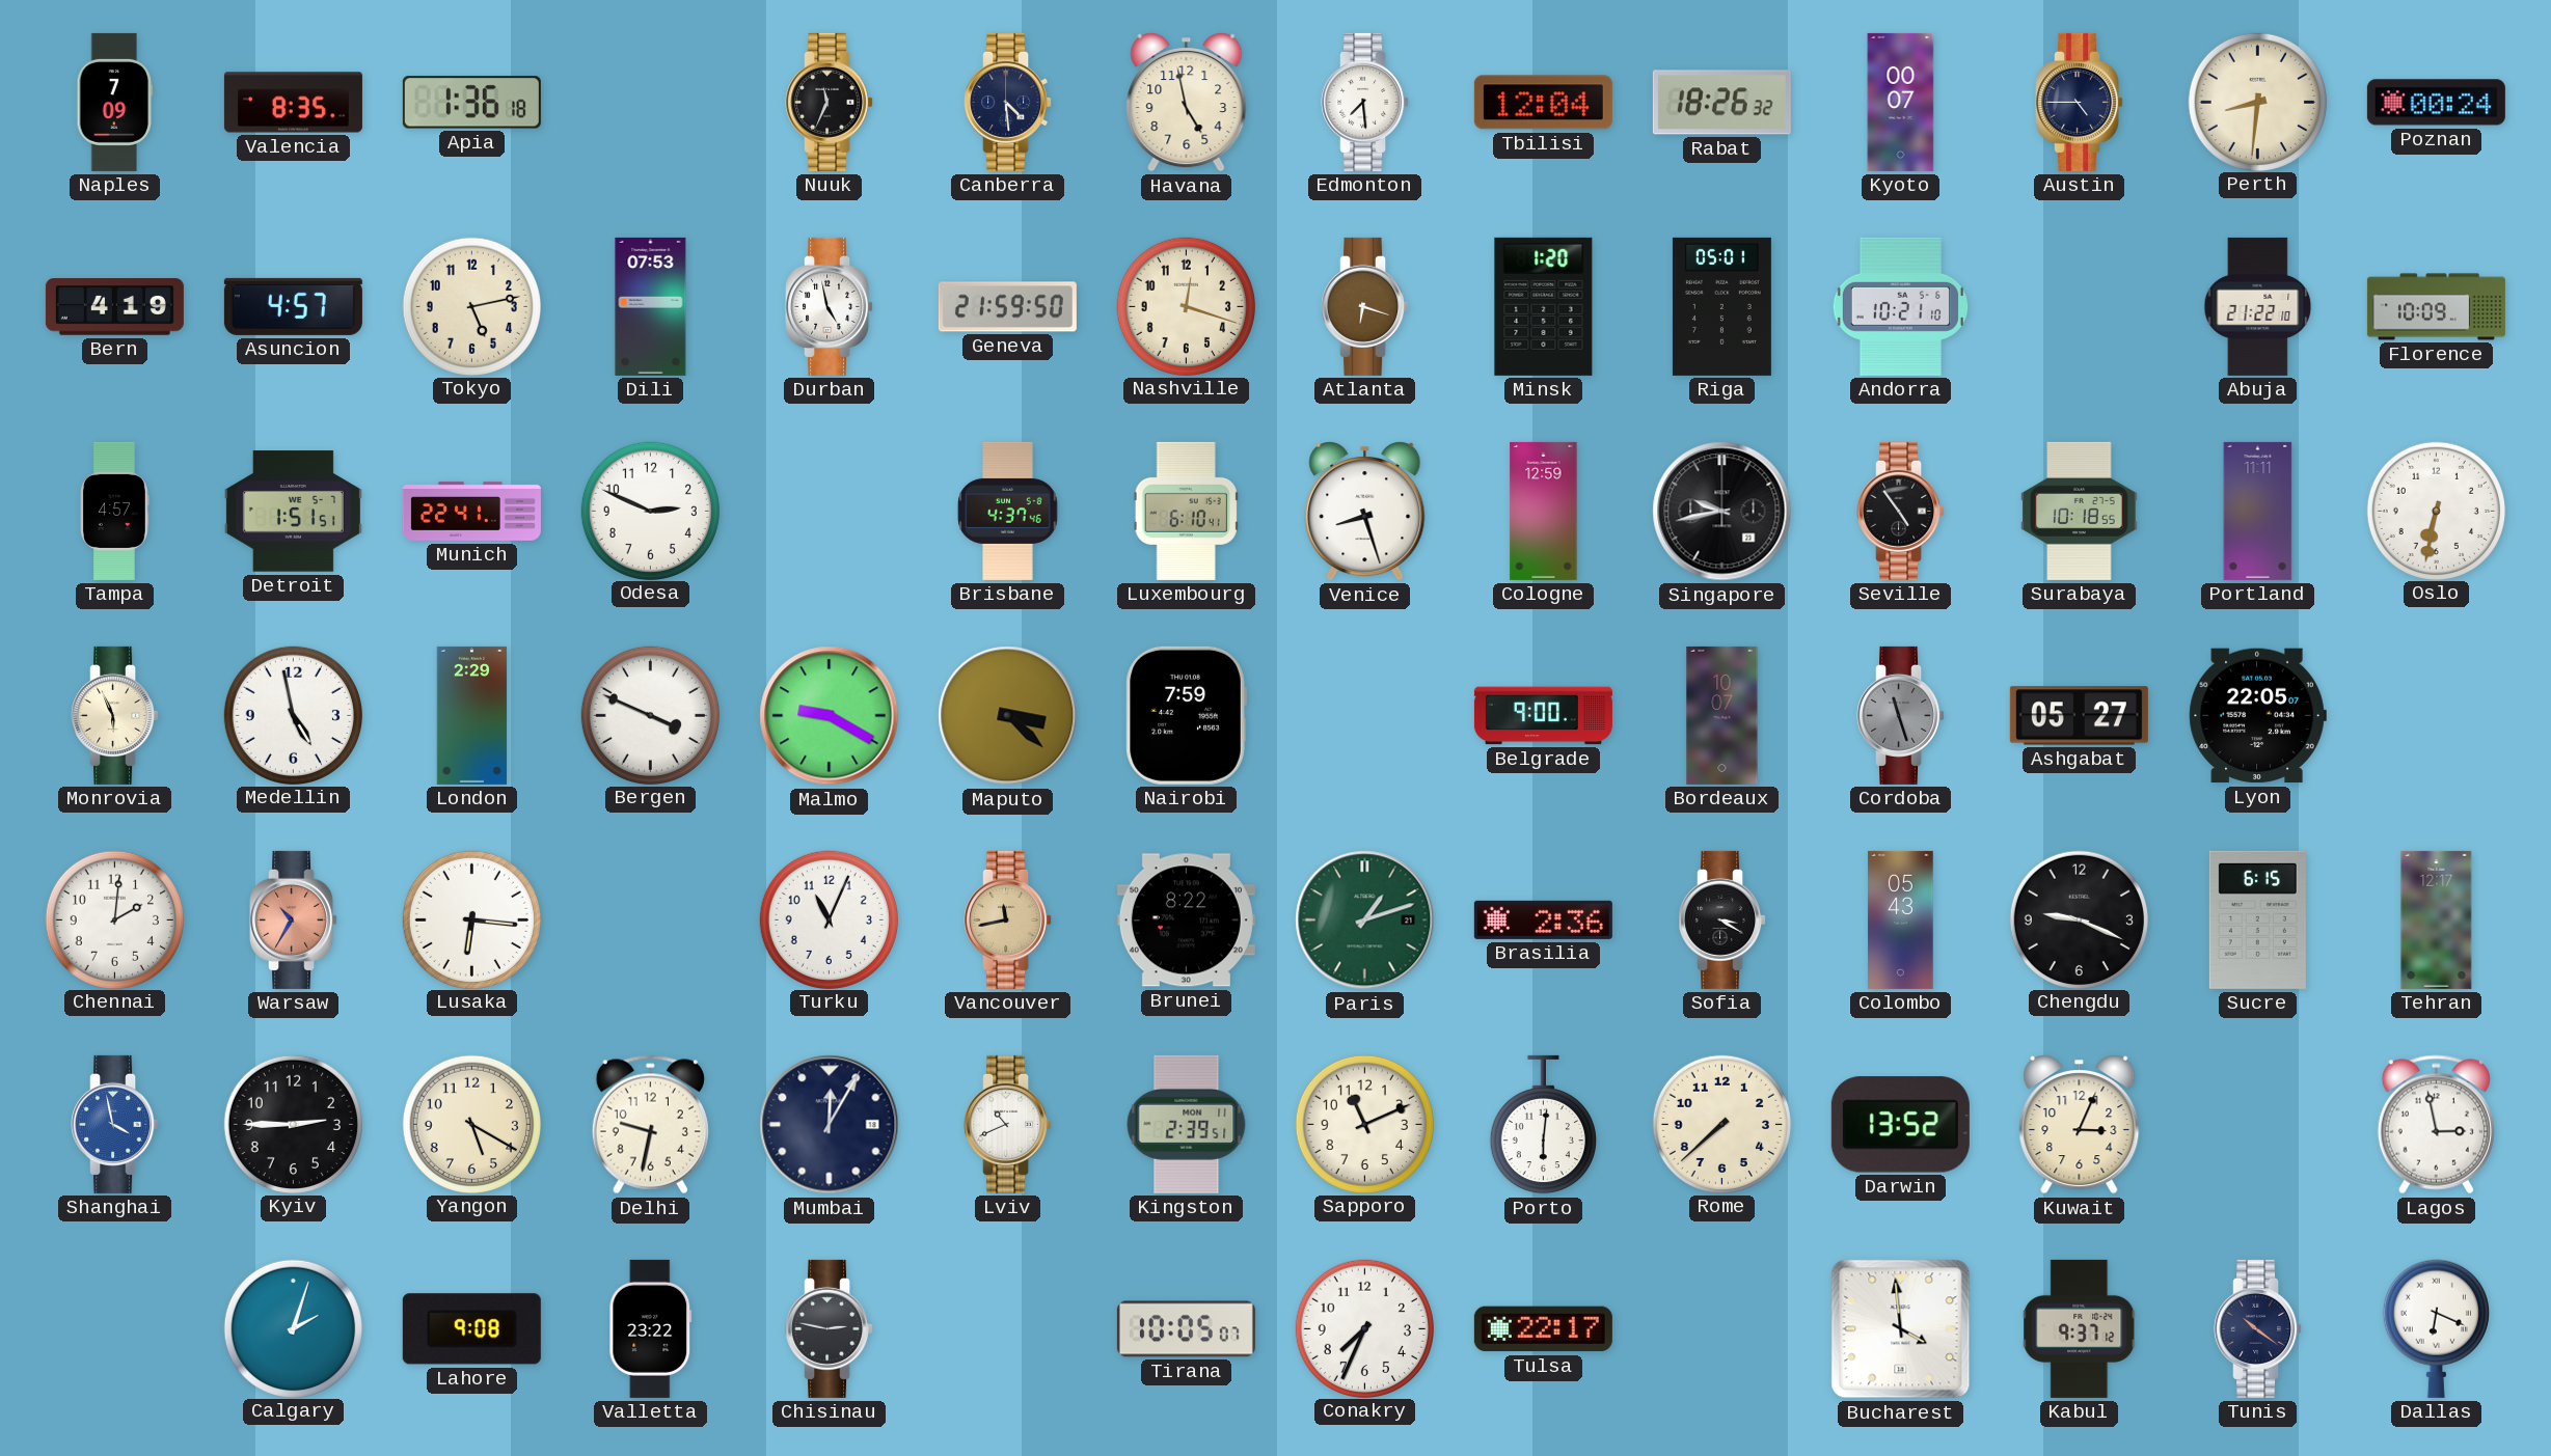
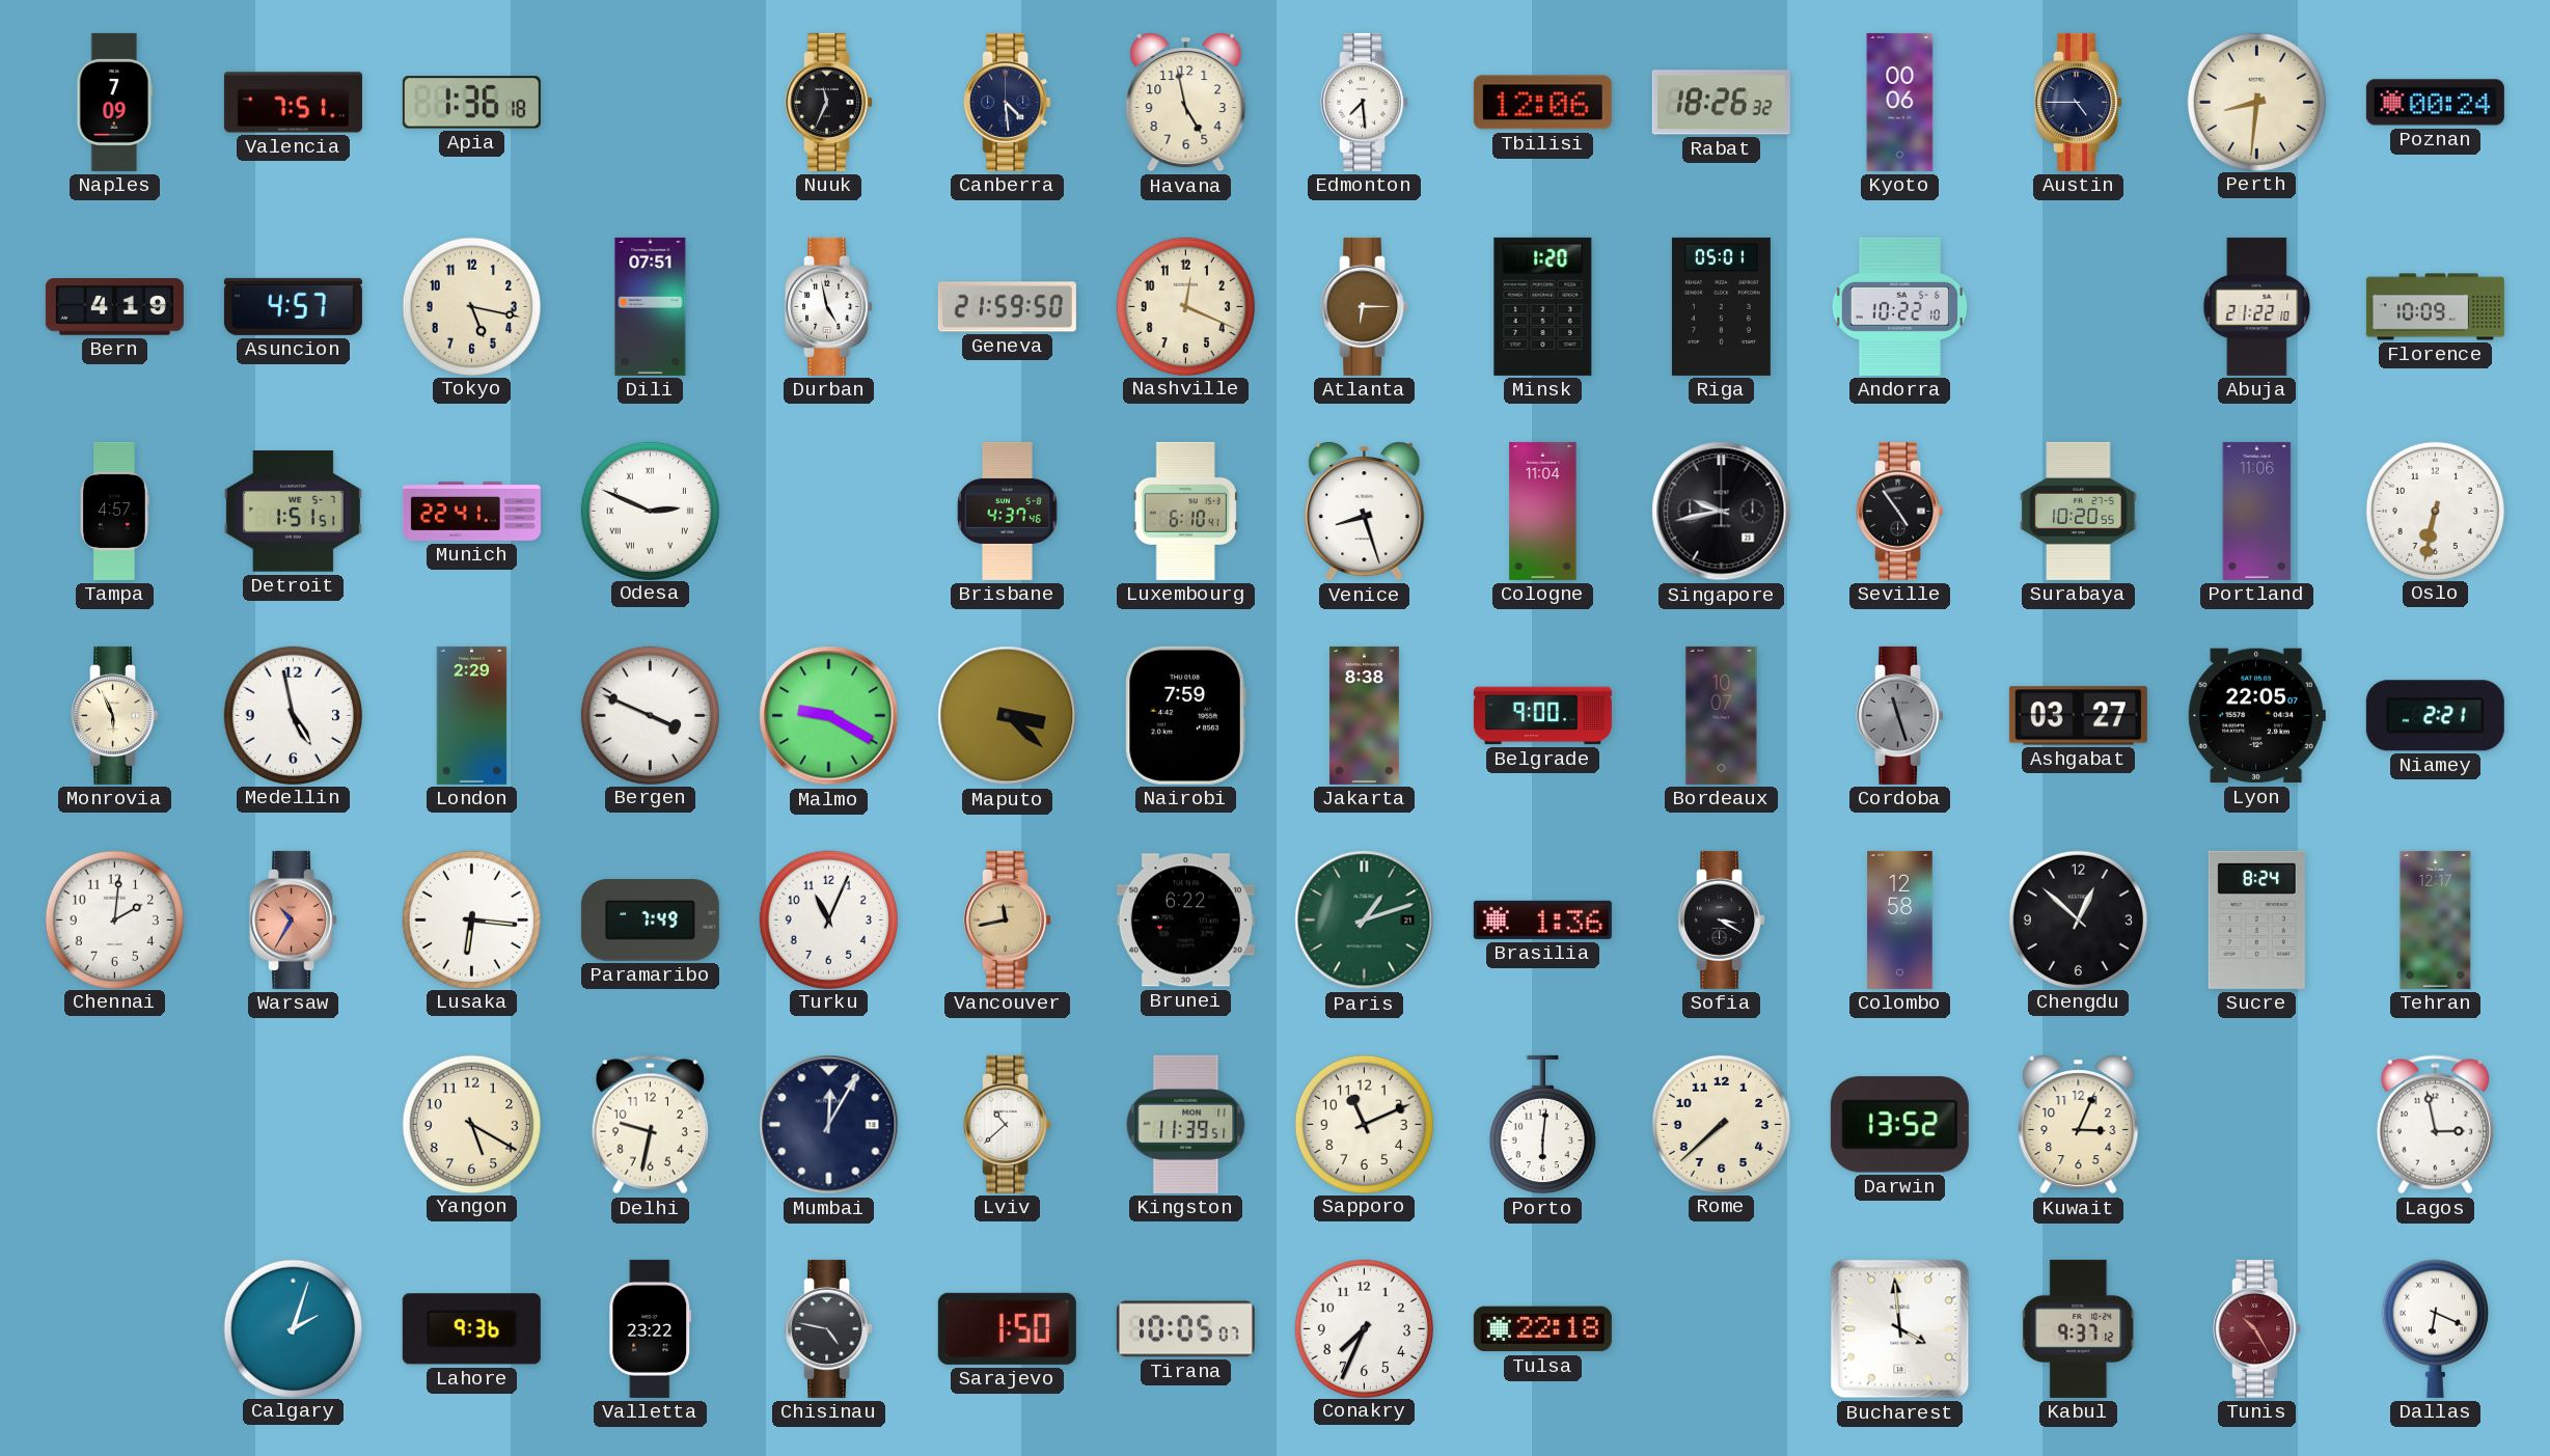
Valencia: 8:35 -> 7:51
Tbilisi: 12:04 -> 12:06
Kyoto: 00:07 -> 00:06
Tokyo: 5:13 -> 5:17
Dili: 07:53 -> 07:51
Nashville: 12:18 -> 12:19
Atlanta: 6:18 -> 6:15
Andorra: 10:21 -> 10:22
Odesa numerals: Arabic -> Roman
Cologne: 12:59 -> 11:04
Surabaya: 10:18 -> 10:20
Portland: 11:11 -> 11:06
Jakarta: none -> 8:38
Ashgabat: 05:27 -> 03:27
Niamey: none -> 2:21
Paramaribo: none -> 7:49
Brunei: 8:22 -> 6:22
Brasilia: 2:36 -> 1:36
Colombo: 05:43 -> 12:58
Chengdu: 9:19 -> 12:52
Sucre: 6:15 -> 8:24
Shanghai: 3:58 -> none
Kyiv: 2:45 -> none
Lviv: 10:41 -> 10:38
Kingston: 2:39 -> 11:39
Lahore: 9:08 -> 9:36
Chisinau: 2:47 -> 4:47
Sarajevo: none -> 1:50
Tulsa: 22:17 -> 22:18
Tunis: 10:21 -> 10:25
Tunis dial: navy -> burgundy
